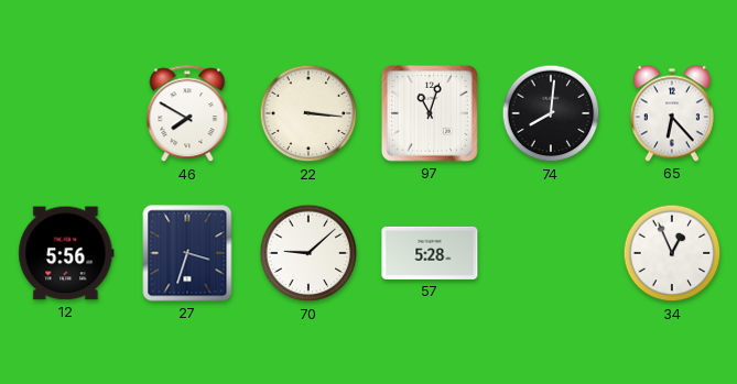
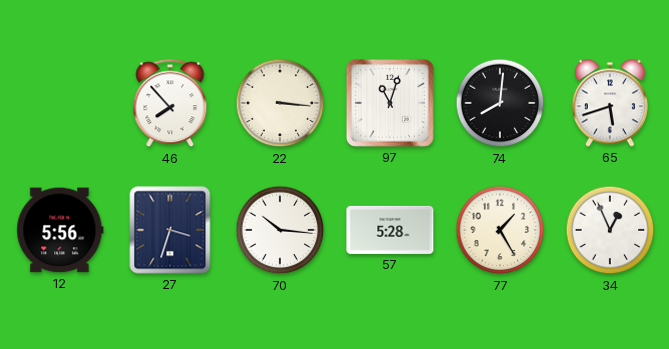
46: 7:50 -> 7:53
65: 6:23 -> 5:42
70: 9:08 -> 10:16
77: none -> 1:25
